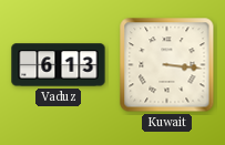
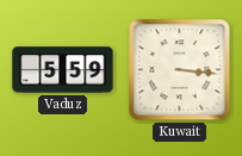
Vaduz: 6:13 -> 5:59
